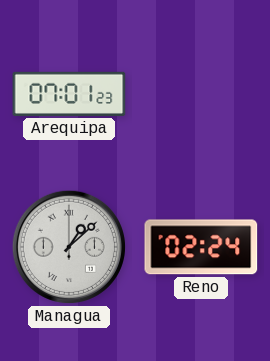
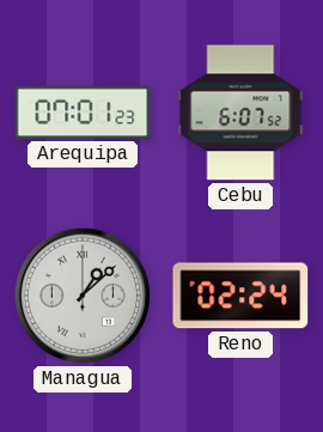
Cebu: none -> 6:07
